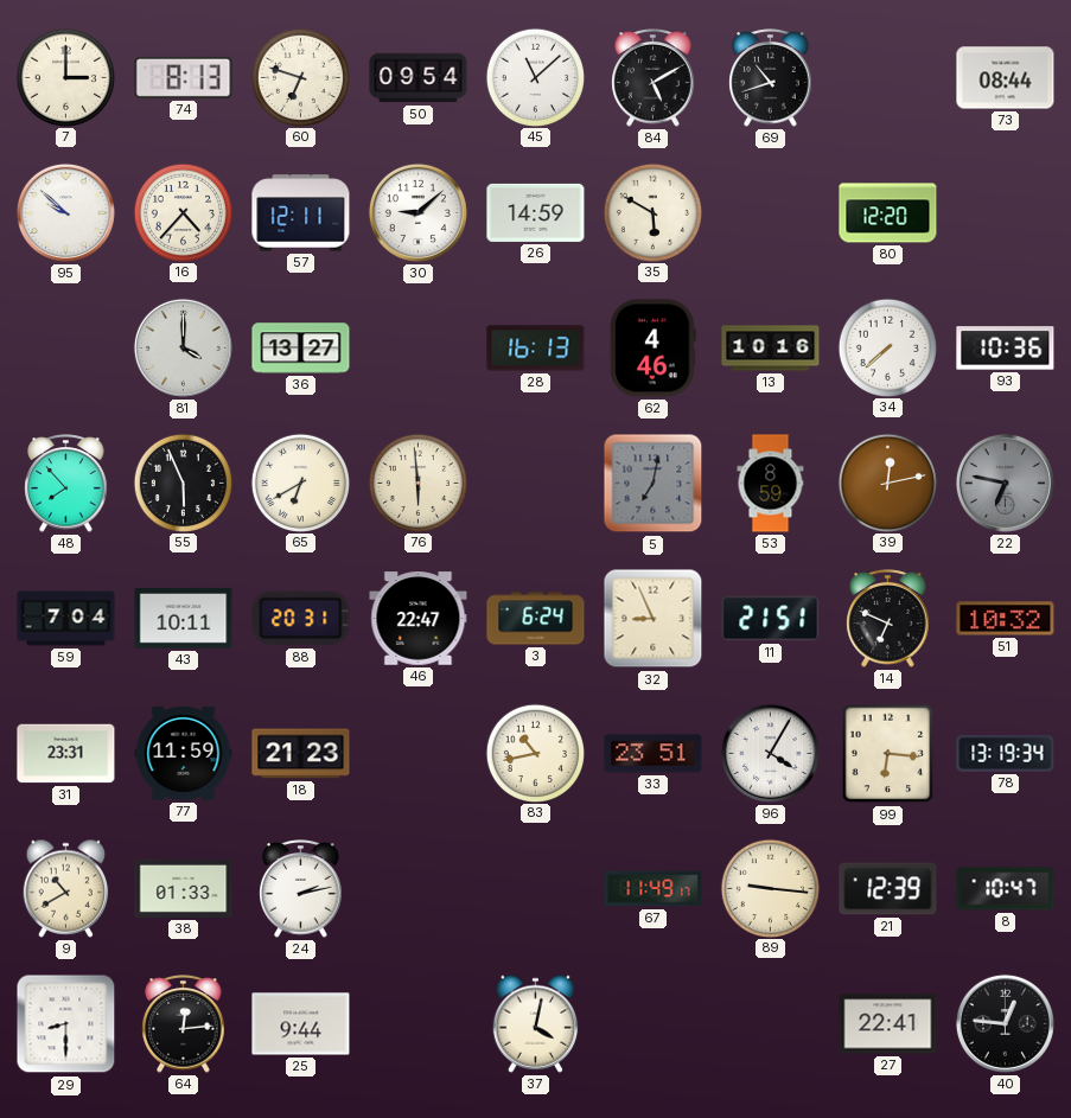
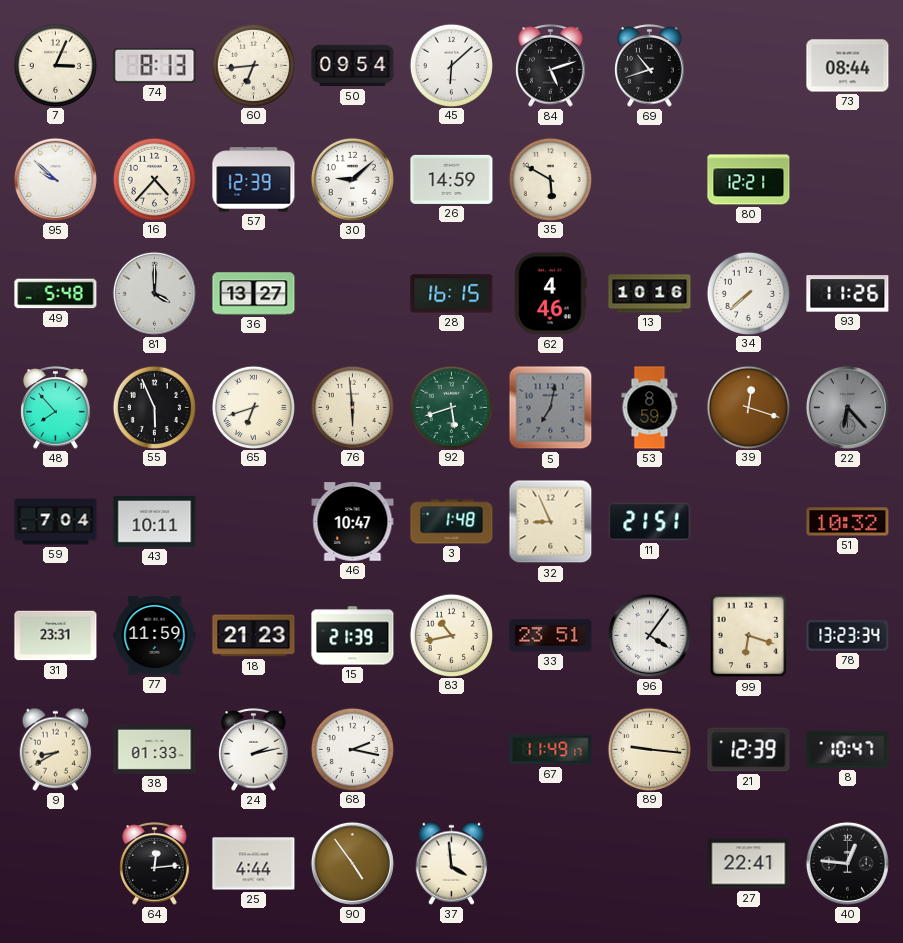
7: 3:00 -> 3:04
60: 6:48 -> 6:44
45: 11:08 -> 6:08
84: 5:10 -> 5:12
57: 12:11 -> 12:39
80: 12:20 -> 12:21
49: none -> 5:48
28: 16:13 -> 16:15
93: 10:36 -> 11:26
65: 6:40 -> 6:42
92: none -> 5:42
39: 12:13 -> 12:18
22: 6:47 -> 6:23
88: 20:31 -> none
46: 22:47 -> 10:47
3: 6:24 -> 1:48
14: 6:49 -> none
15: none -> 21:39
96: 4:05 -> 4:06
99: 6:16 -> 6:18
78: 13:19 -> 13:23
9: 10:40 -> 8:40
68: none -> 2:17
29: 8:30 -> none
25: 9:44 -> 4:44
90: none -> 4:54
37: 4:02 -> 3:59
